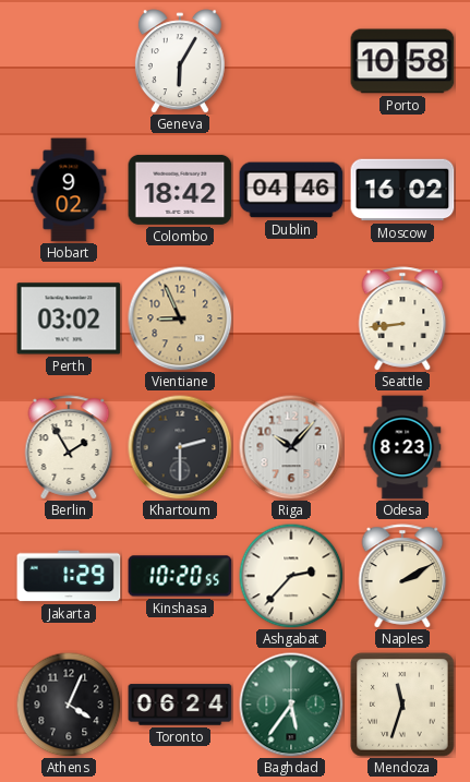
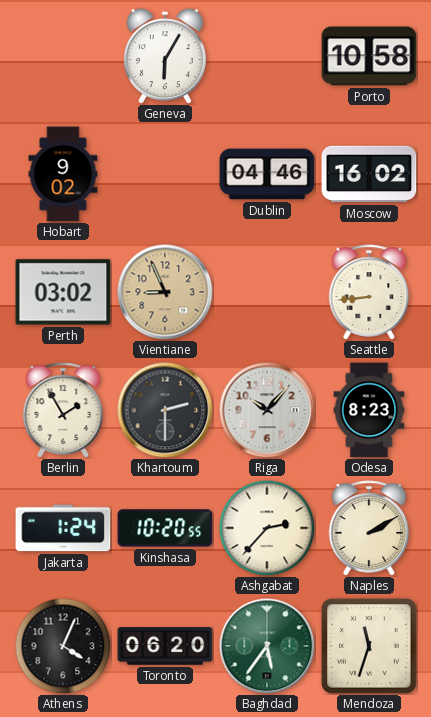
Colombo: 18:42 -> none
Jakarta: 1:29 -> 1:24
Toronto: 06:24 -> 06:20
